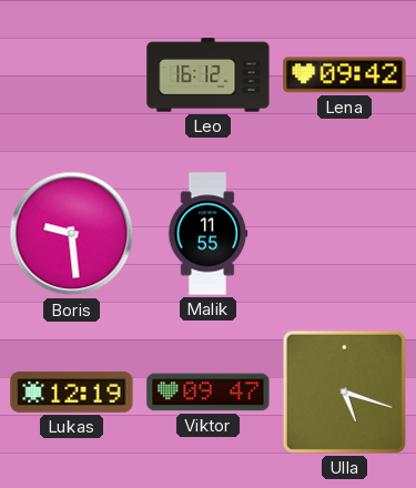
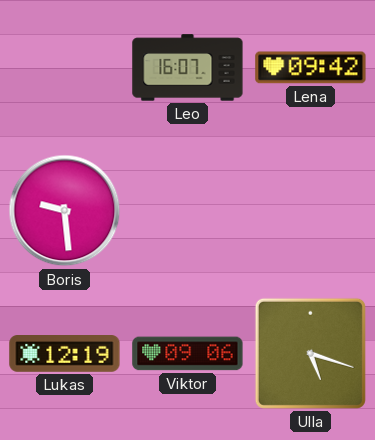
Leo: 16:12 -> 16:07
Malik: 11:55 -> none
Viktor: 09:47 -> 09:06
